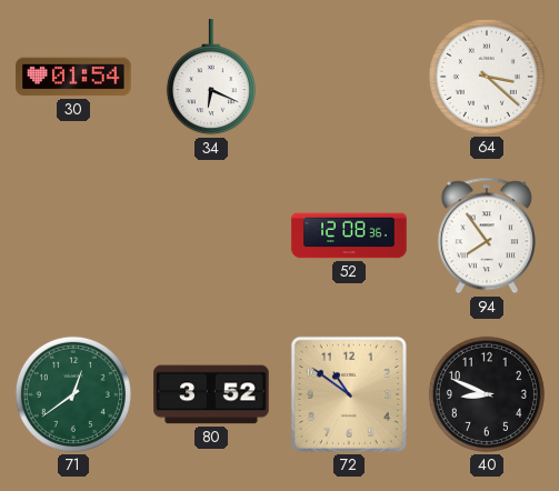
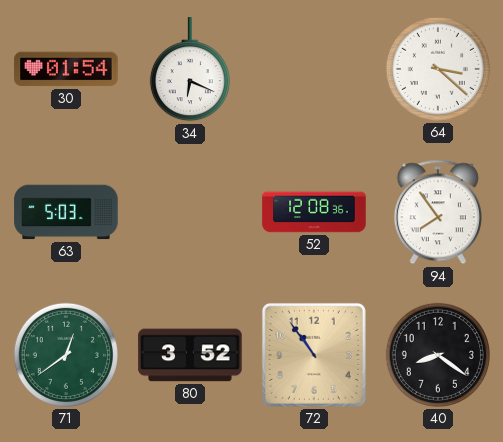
63: none -> 5:03
72: 10:51 -> 10:54
40: 8:49 -> 8:21
